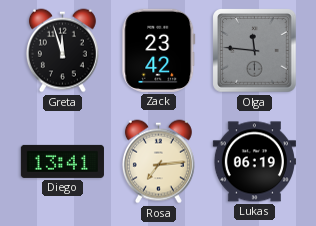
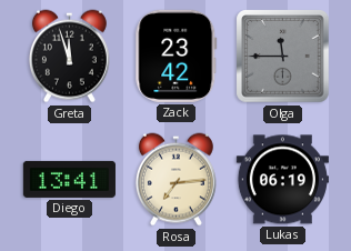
Olga: 11:46 -> 11:45
